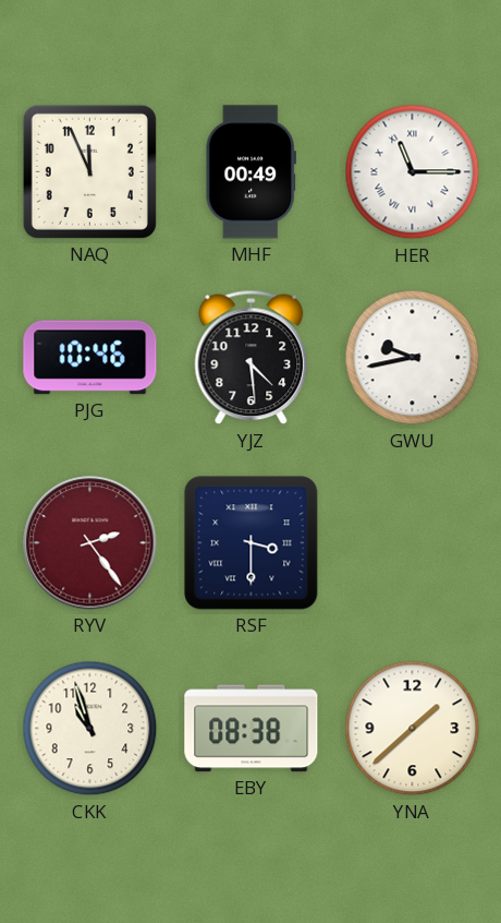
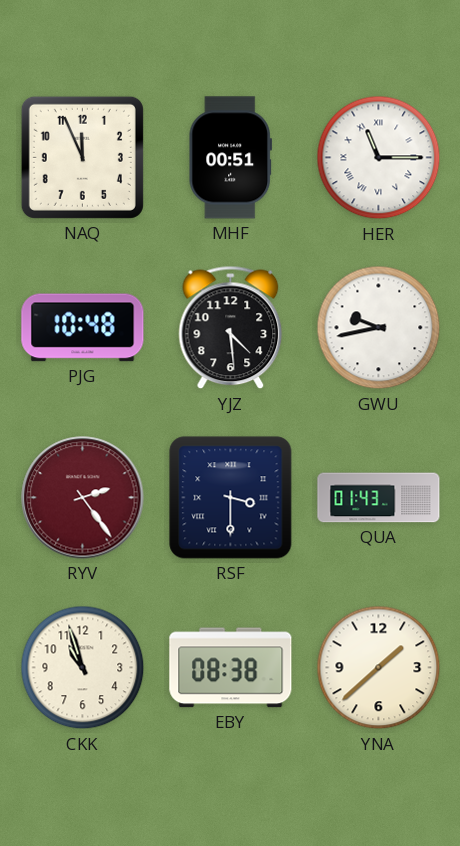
MHF: 00:49 -> 00:51
PJG: 10:46 -> 10:48
QUA: none -> 01:43
